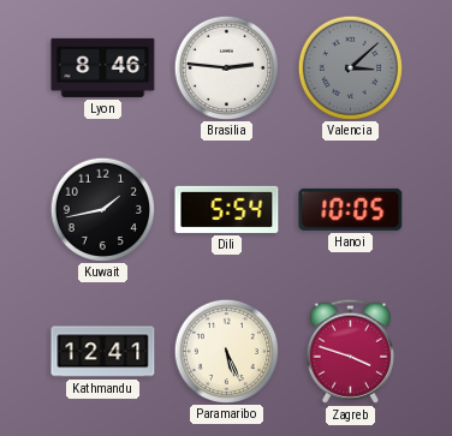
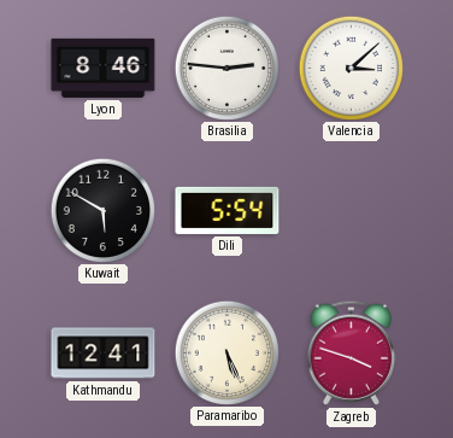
Valencia dial: grey -> white
Kuwait: 1:43 -> 5:50
Hanoi: 10:05 -> none
